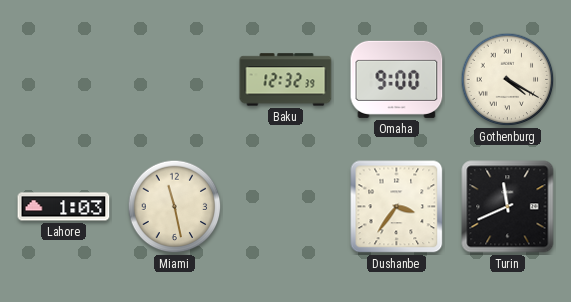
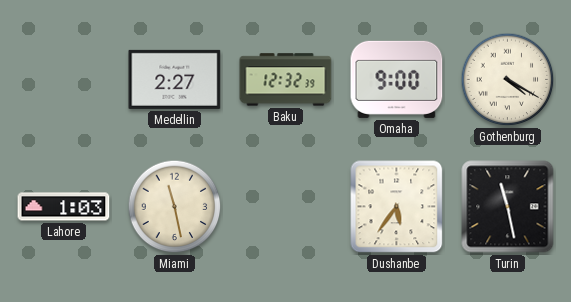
Medellin: none -> 2:27
Dushanbe: 3:36 -> 5:36
Turin: 11:41 -> 11:28
